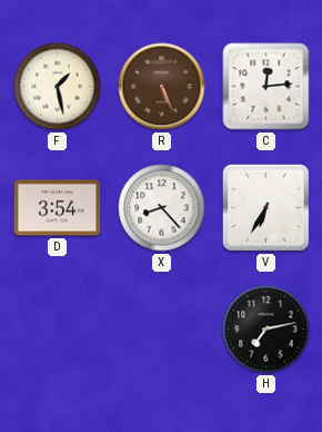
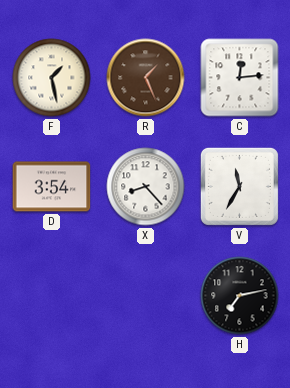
R: 5:26 -> 1:26
V: 6:35 -> 11:35
